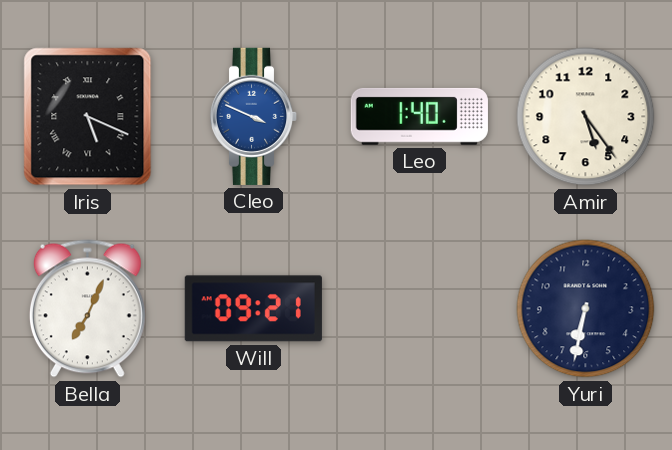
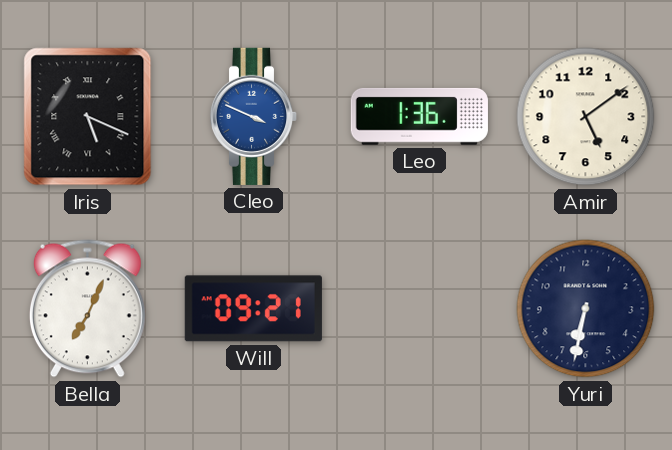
Leo: 1:40 -> 1:36
Amir: 5:24 -> 5:09
